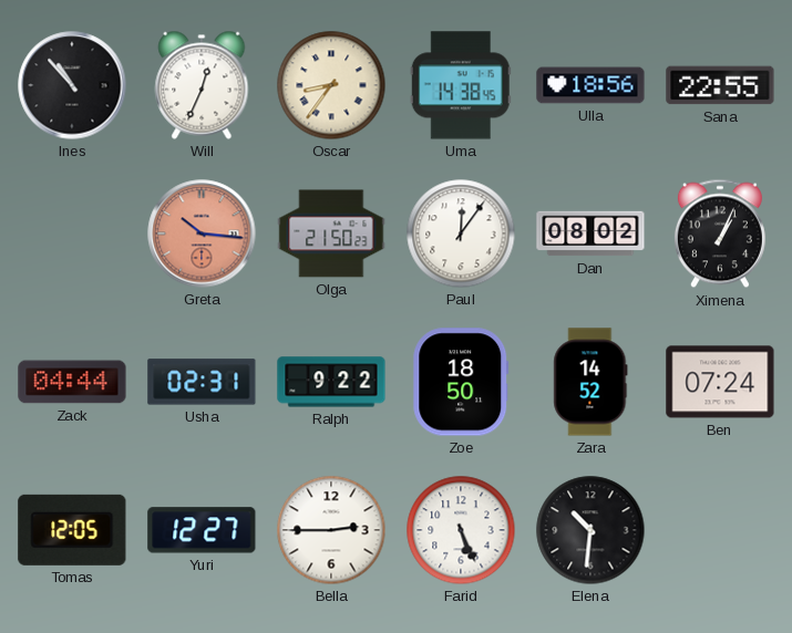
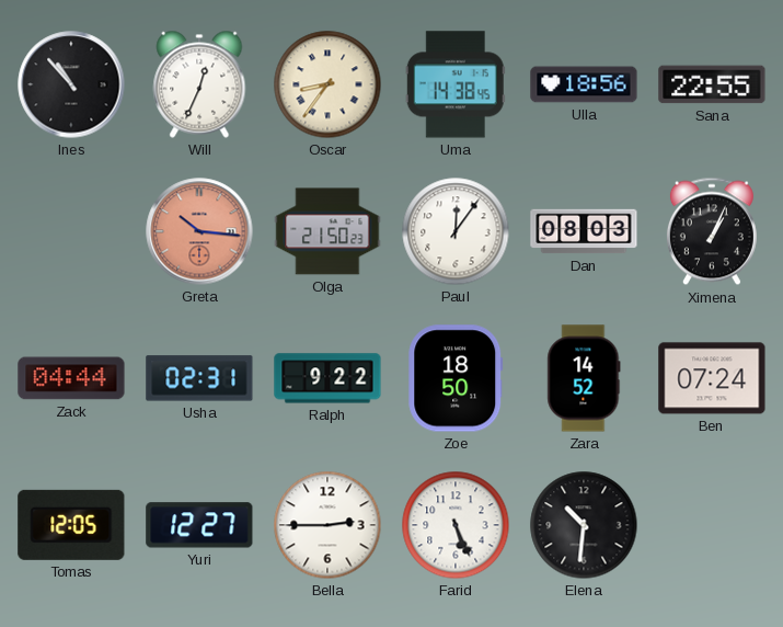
Dan: 08:02 -> 08:03
